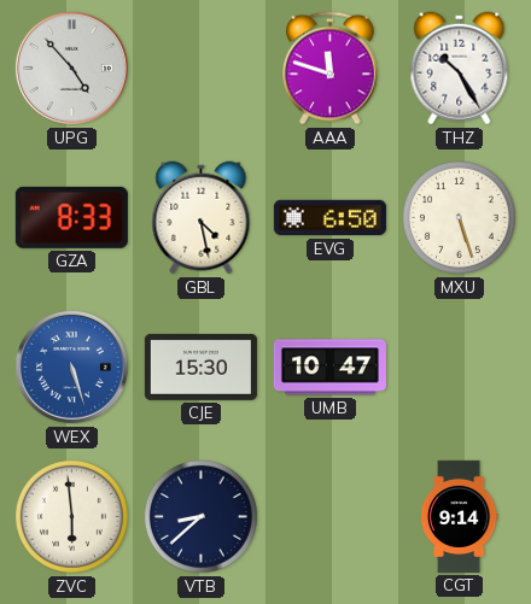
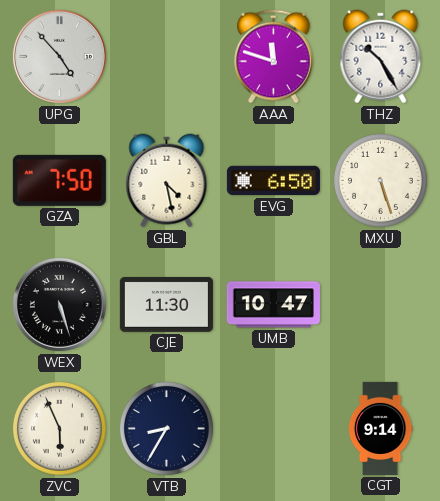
GZA: 8:33 -> 7:50
WEX dial: blue -> black
CJE: 15:30 -> 11:30
ZVC: 5:59 -> 5:56
VTB: 8:38 -> 8:35
